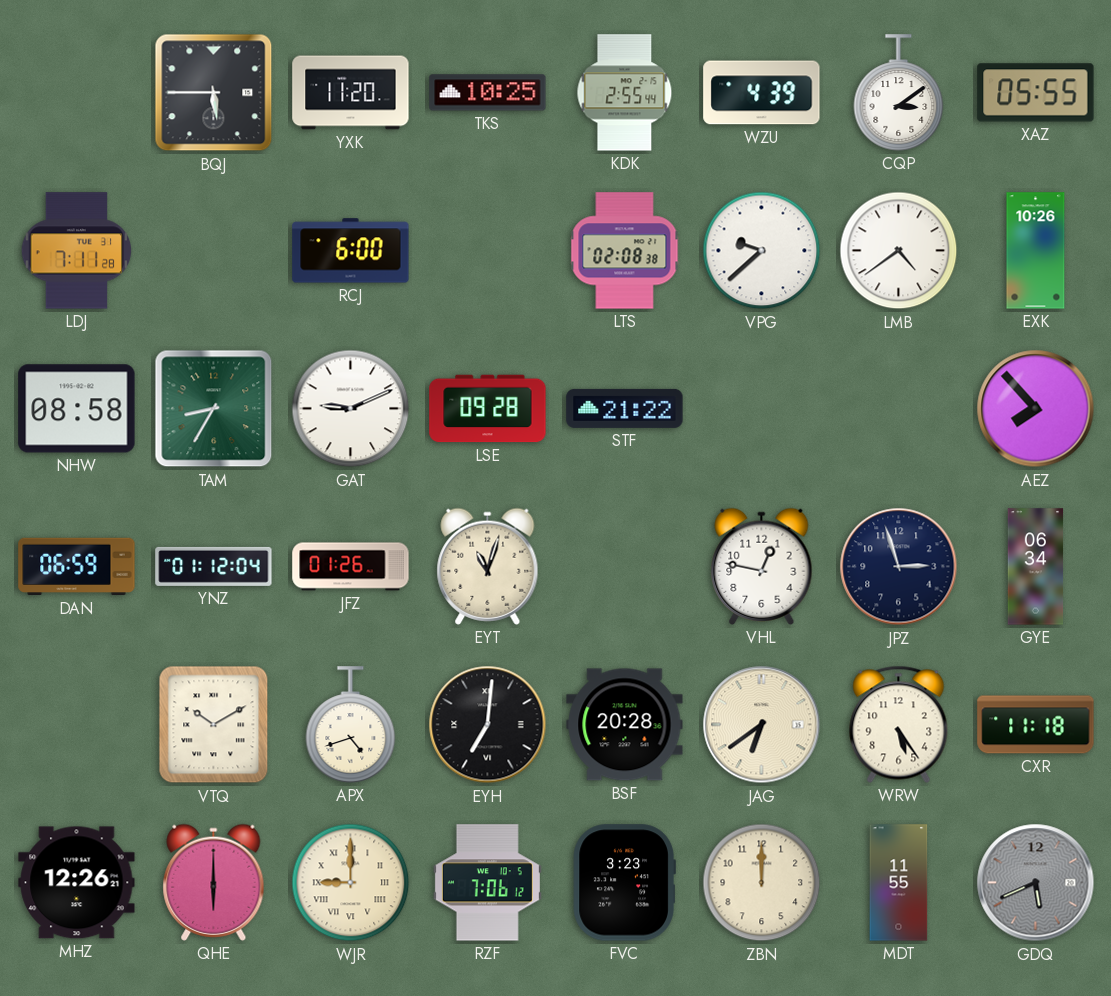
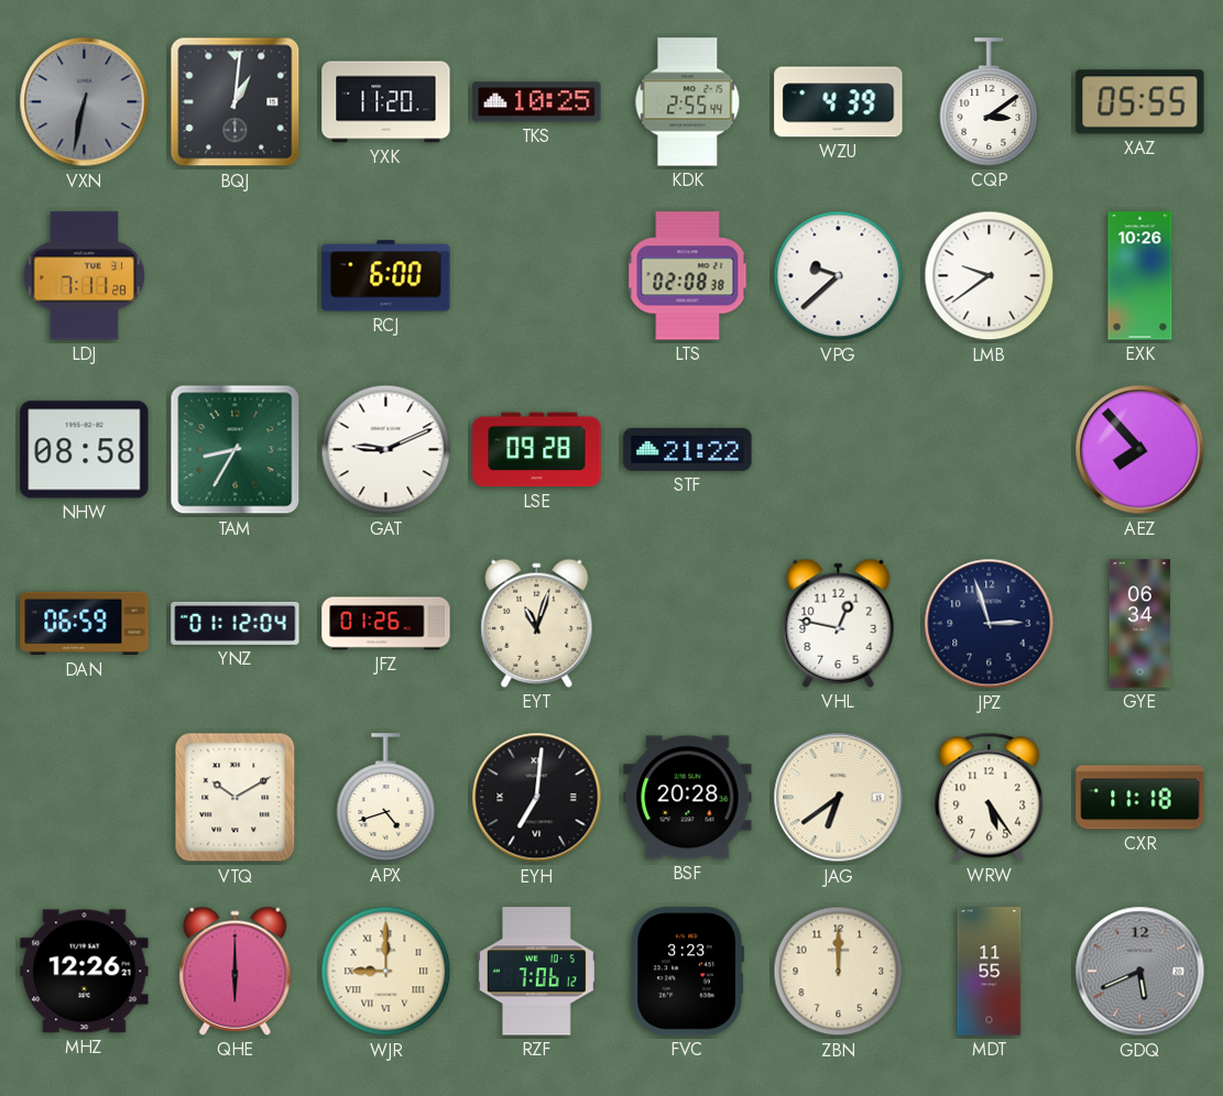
VXN: none -> 6:32
BQJ: 5:45 -> 1:01
LMB: 4:39 -> 9:39
